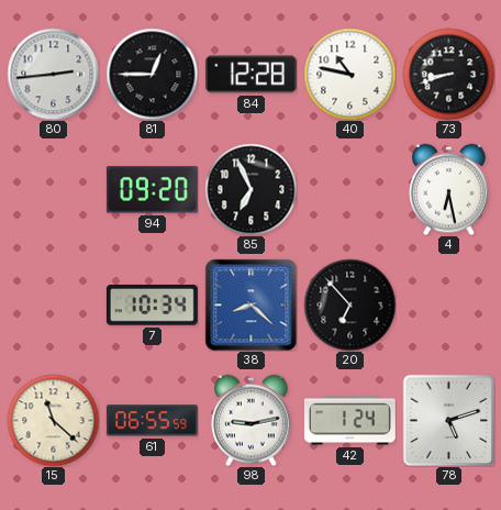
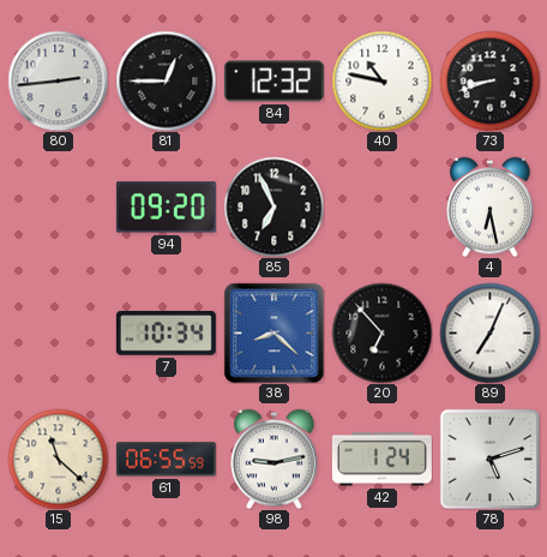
84: 12:28 -> 12:32
89: none -> 7:04
